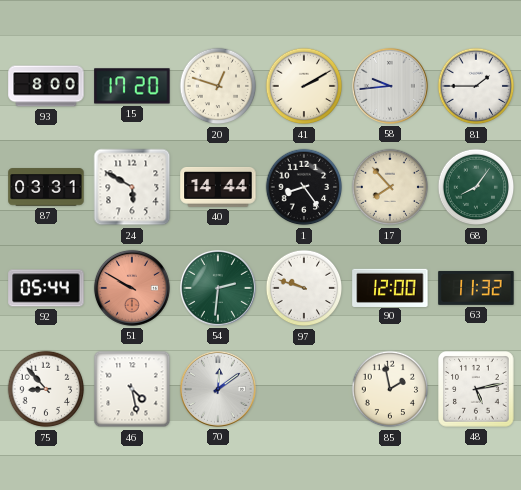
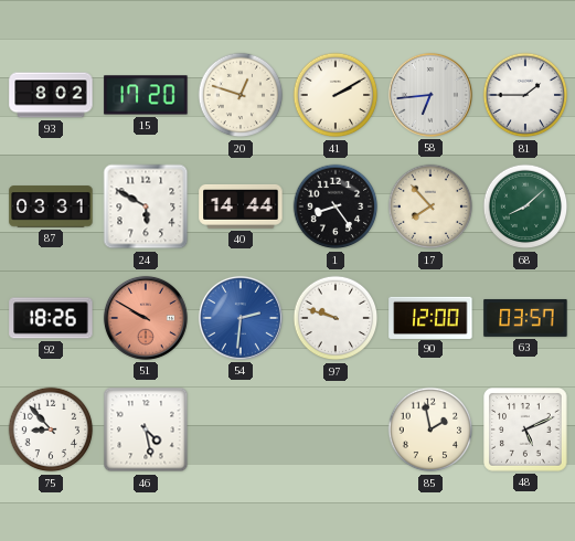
93: 8:00 -> 8:02
58: 9:44 -> 6:44
68: 8:06 -> 8:08
92: 05:44 -> 18:26
54 dial: green -> blue
63: 11:32 -> 03:57
70: 12:09 -> none
48: 5:13 -> 5:11
